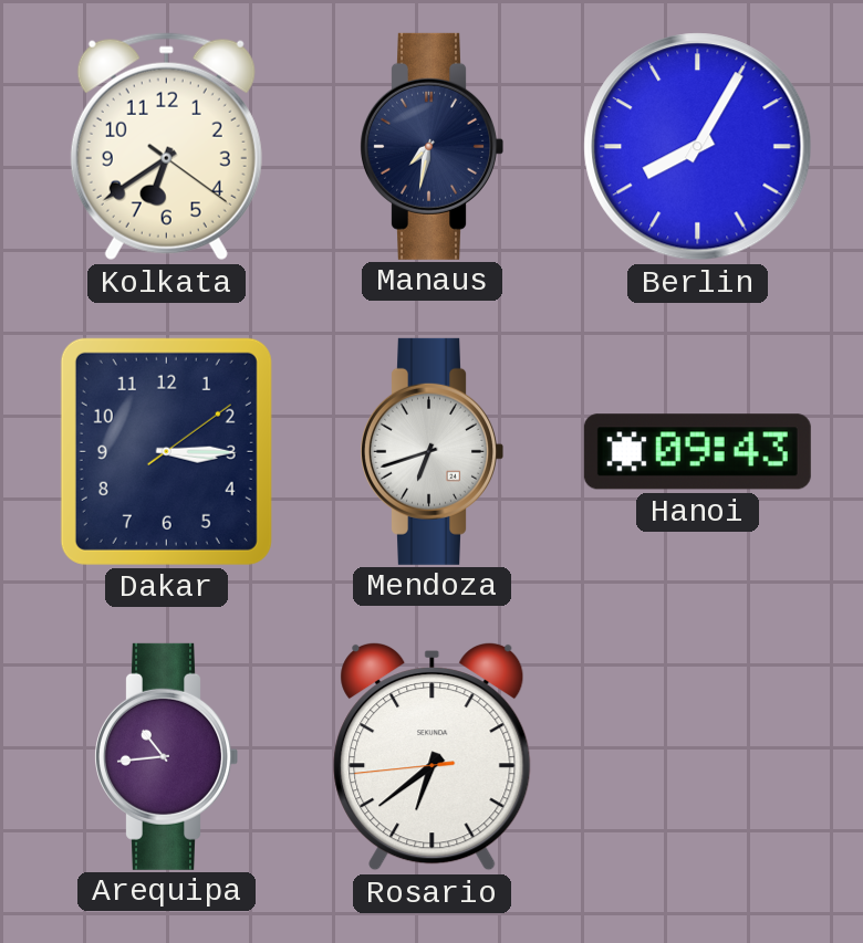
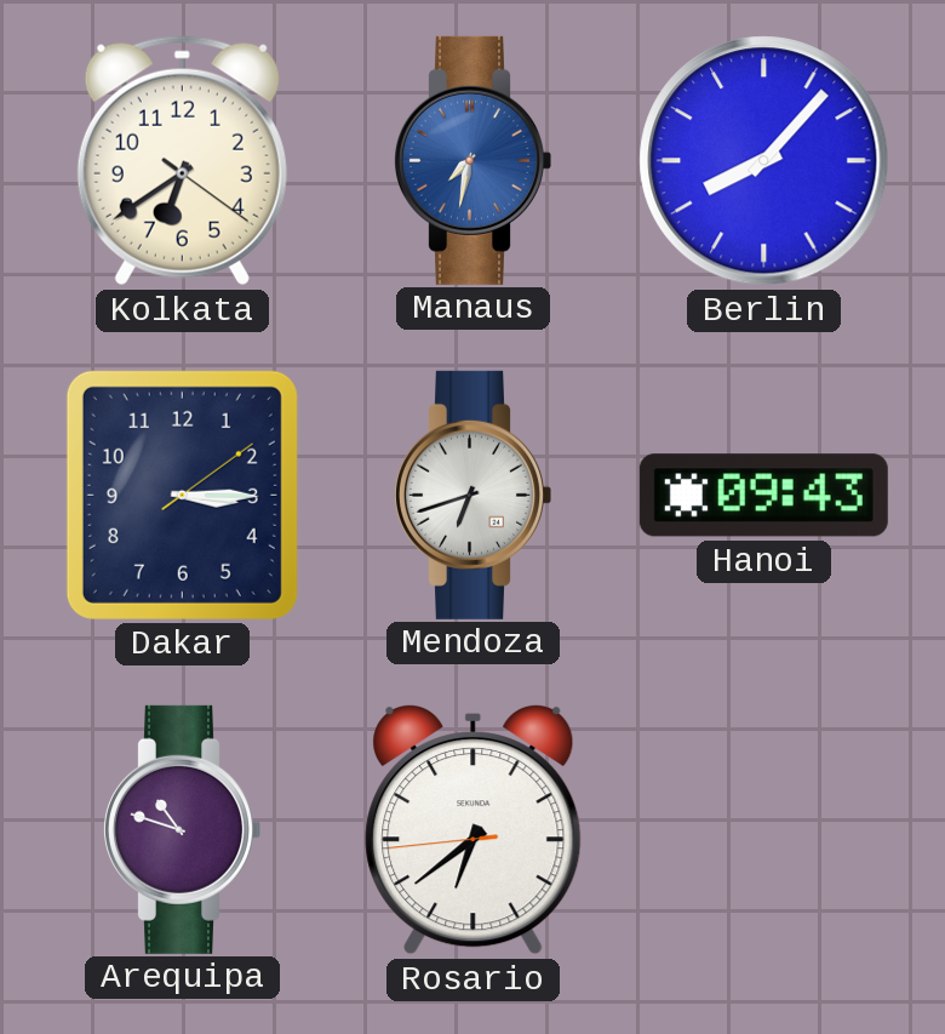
Manaus dial: navy -> blue
Berlin: 8:05 -> 8:07
Arequipa: 10:44 -> 10:48
